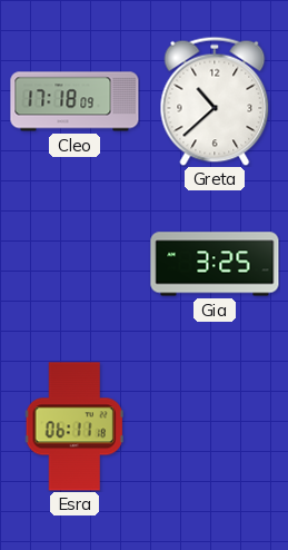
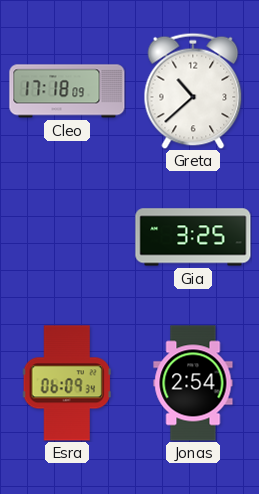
Esra: 06:11 -> 06:09
Jonas: none -> 2:54
